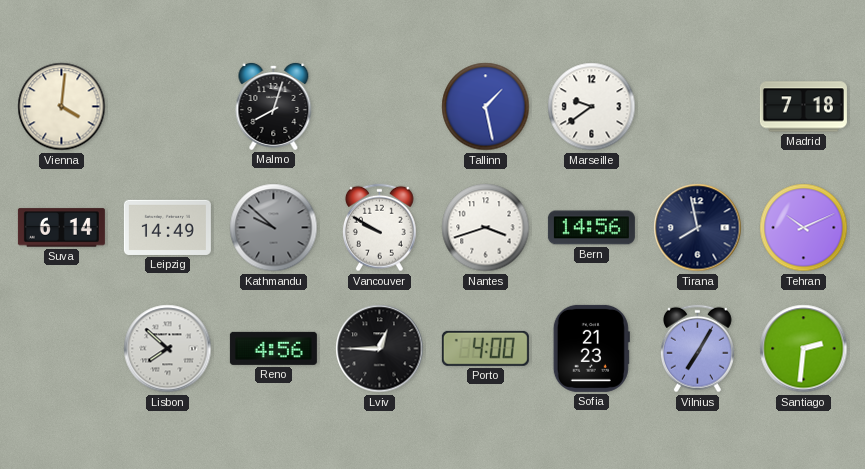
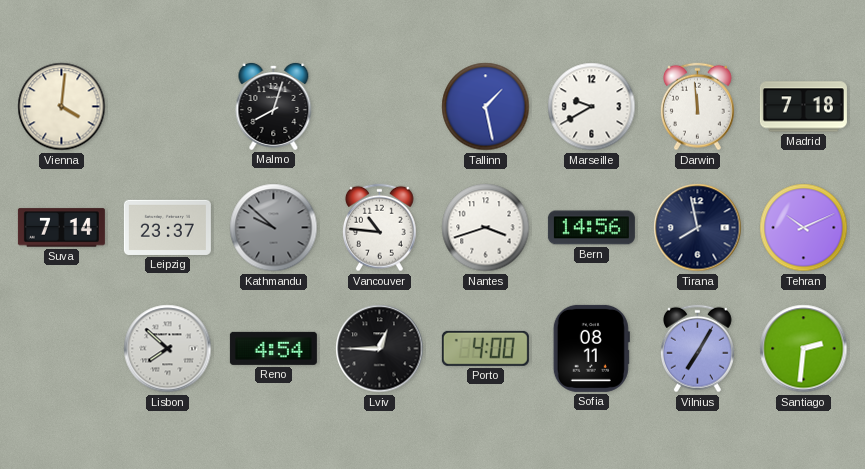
Marseille: 9:39 -> 9:40
Darwin: none -> 11:59
Suva: 6:14 -> 7:14
Leipzig: 14:49 -> 23:37
Vancouver: 9:50 -> 10:46
Reno: 4:56 -> 4:54
Sofia: 21:23 -> 08:11
